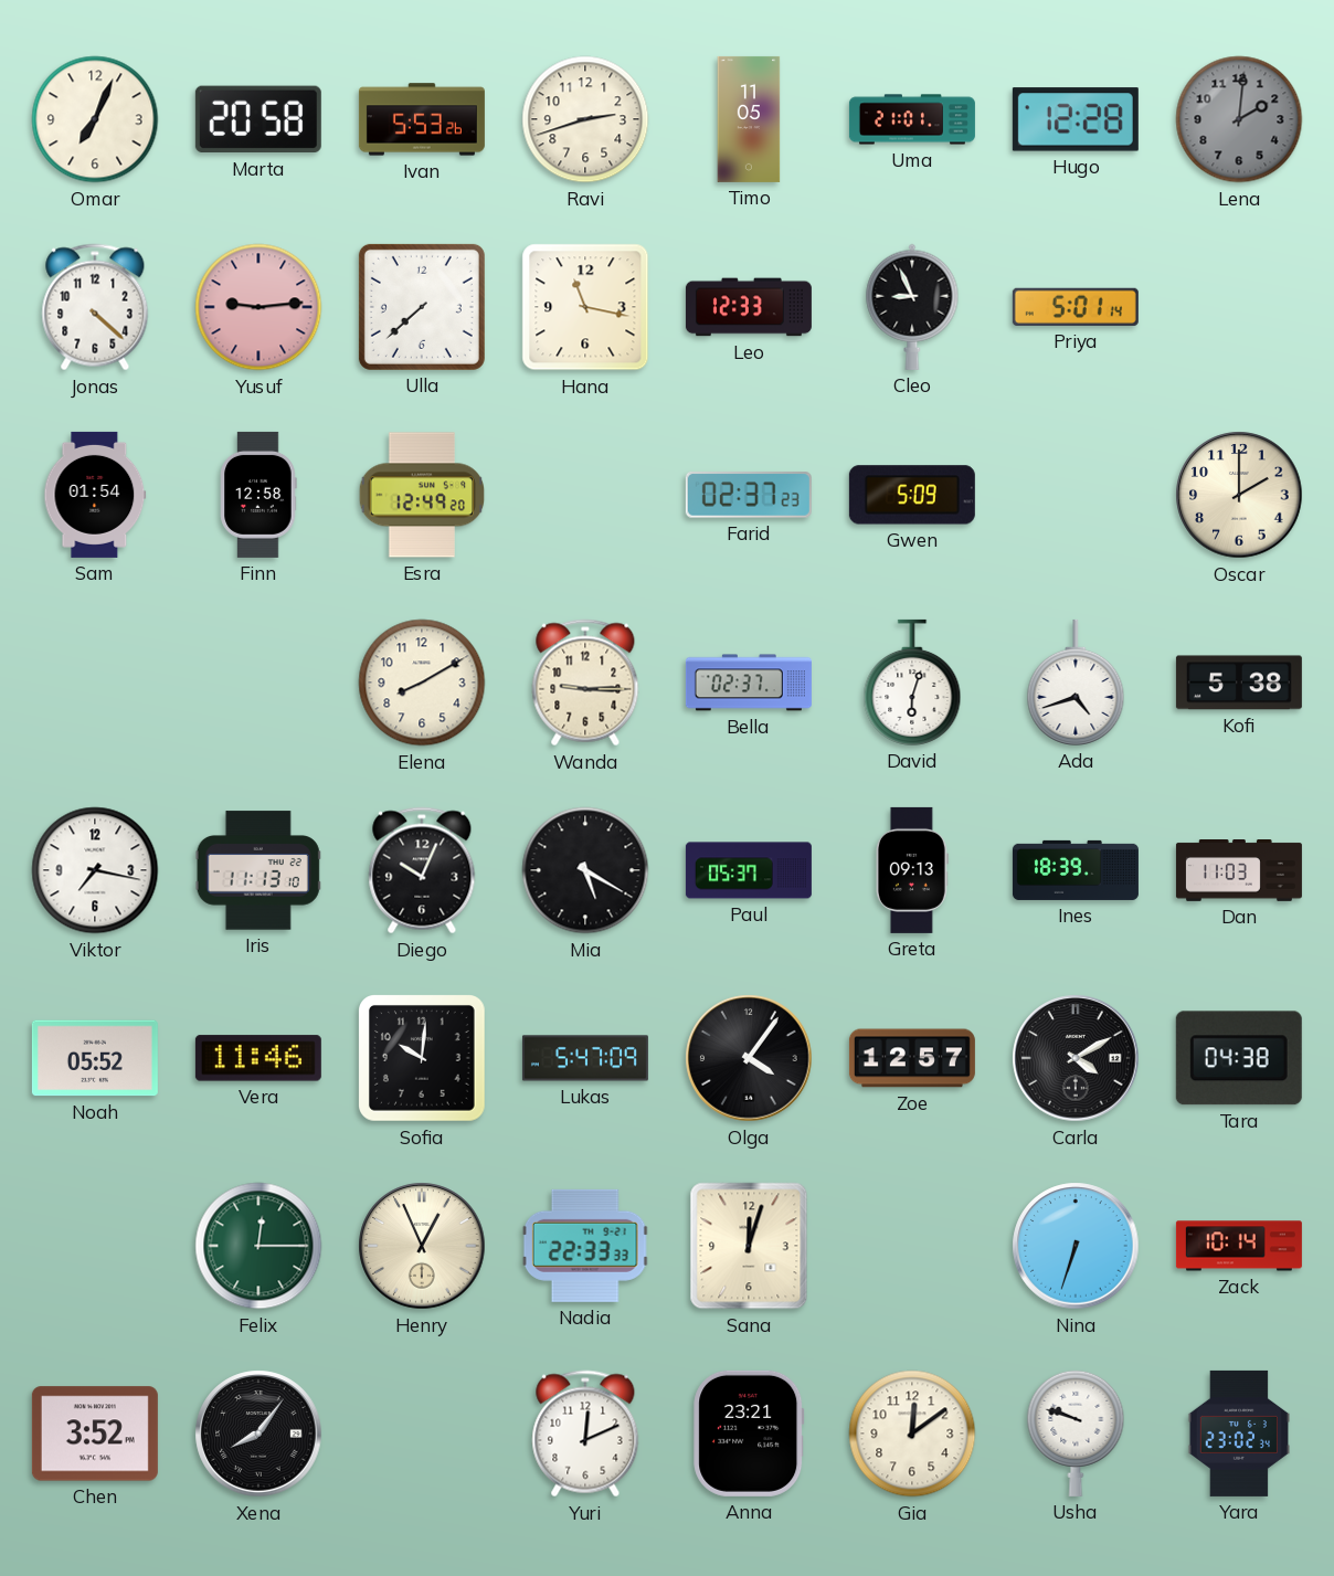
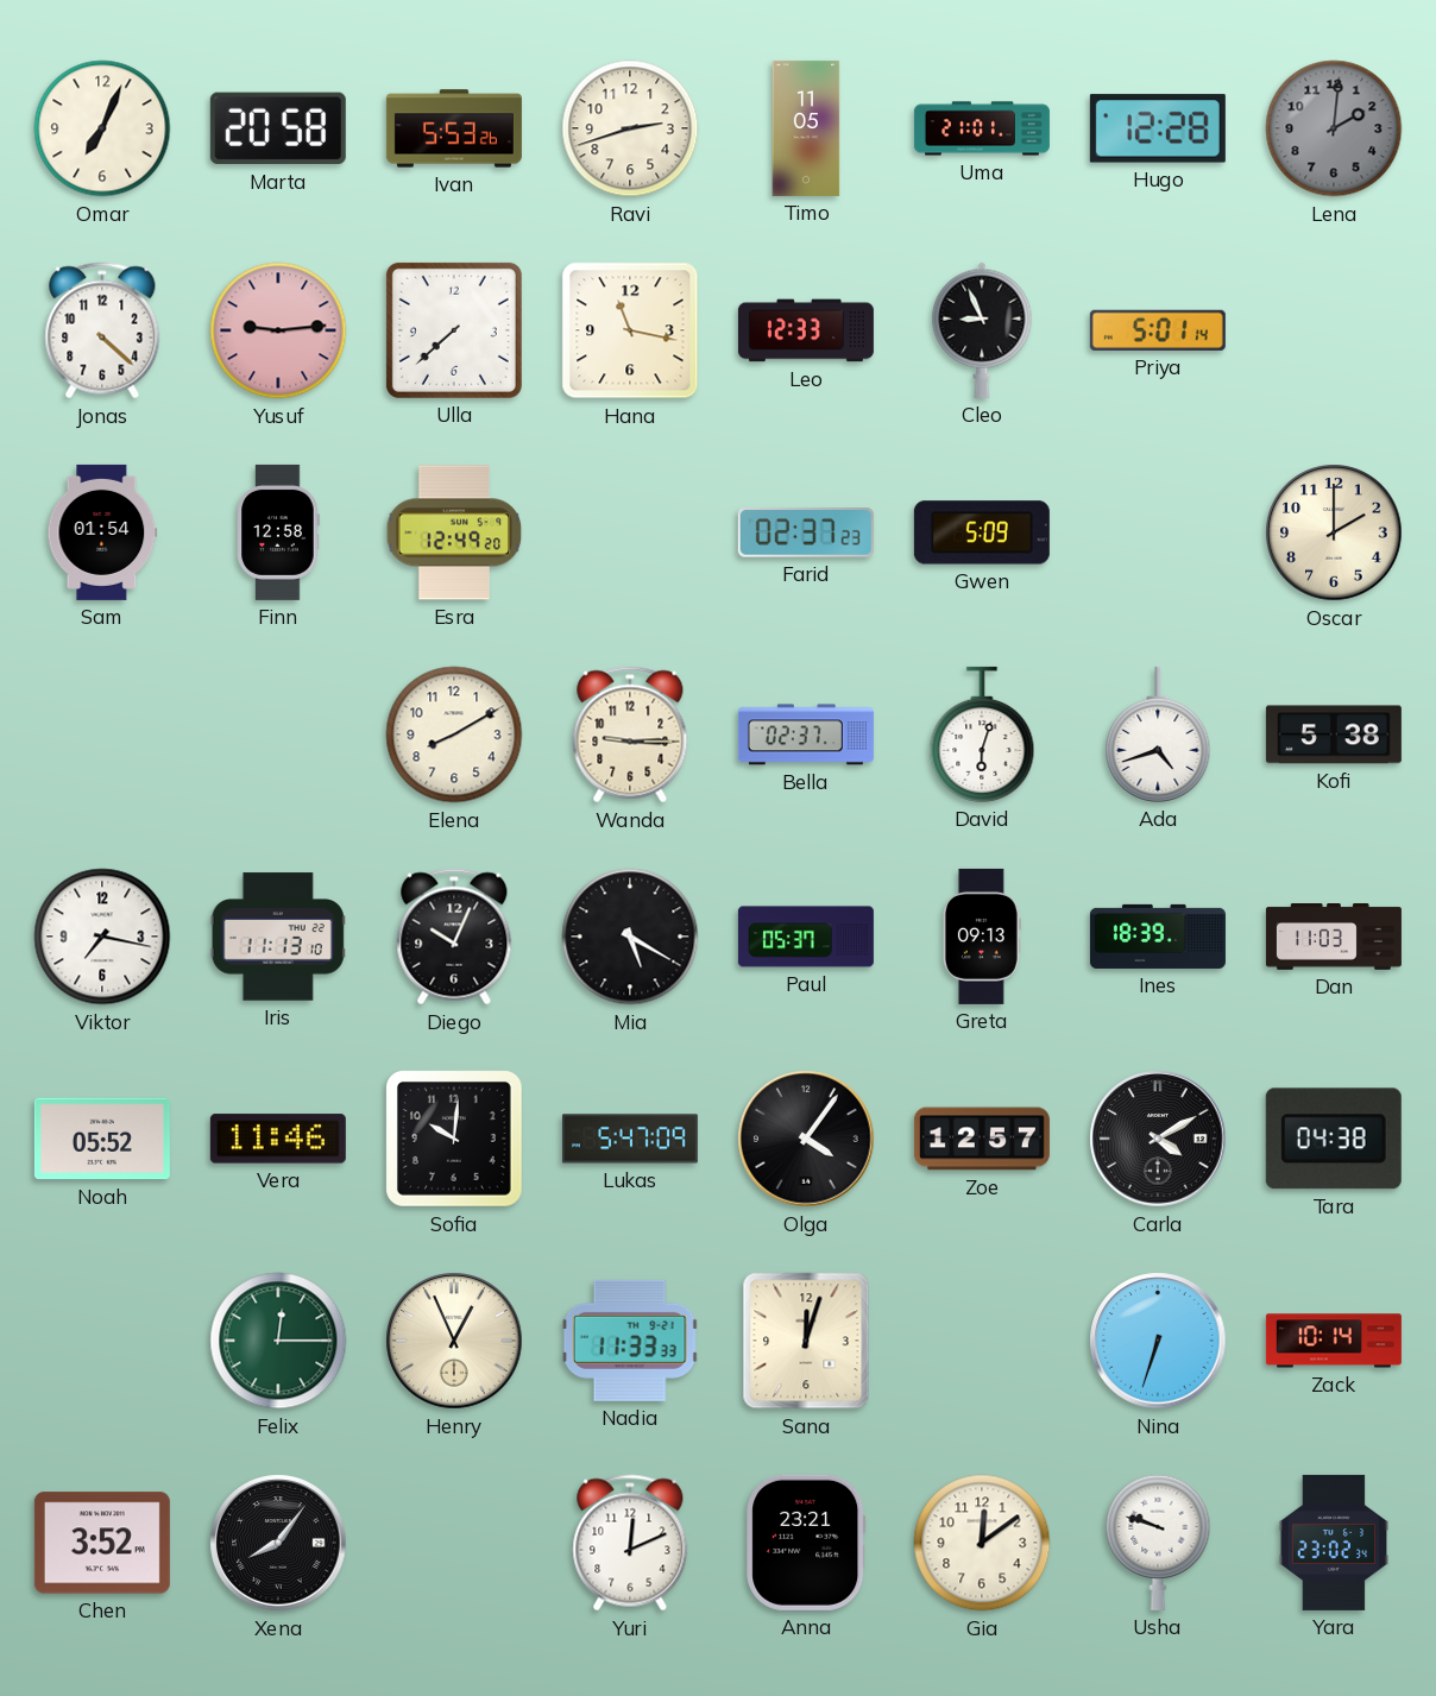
Nadia: 22:33 -> 11:33
